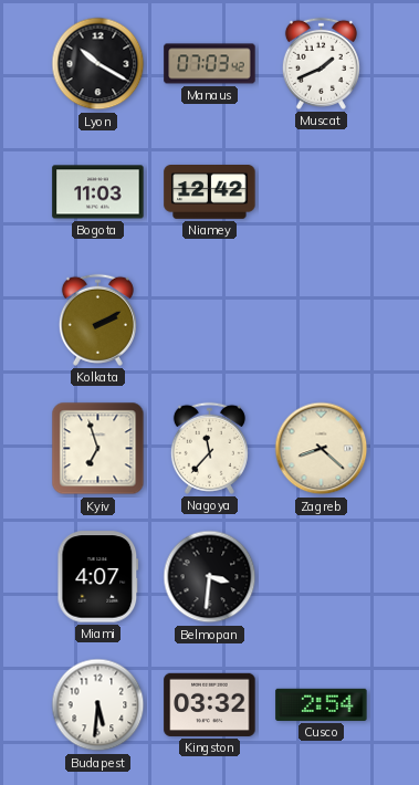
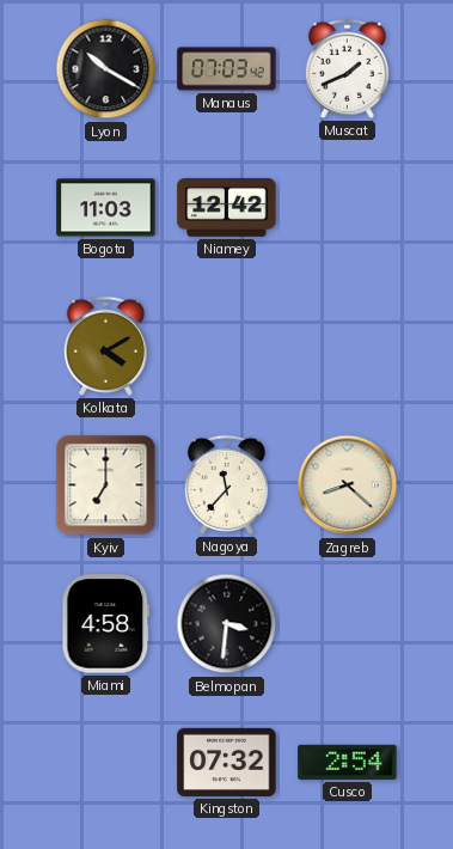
Kolkata: 2:10 -> 4:10
Kyiv: 6:57 -> 7:00
Miami: 4:07 -> 4:58
Budapest: 5:31 -> none
Kingston: 03:32 -> 07:32
